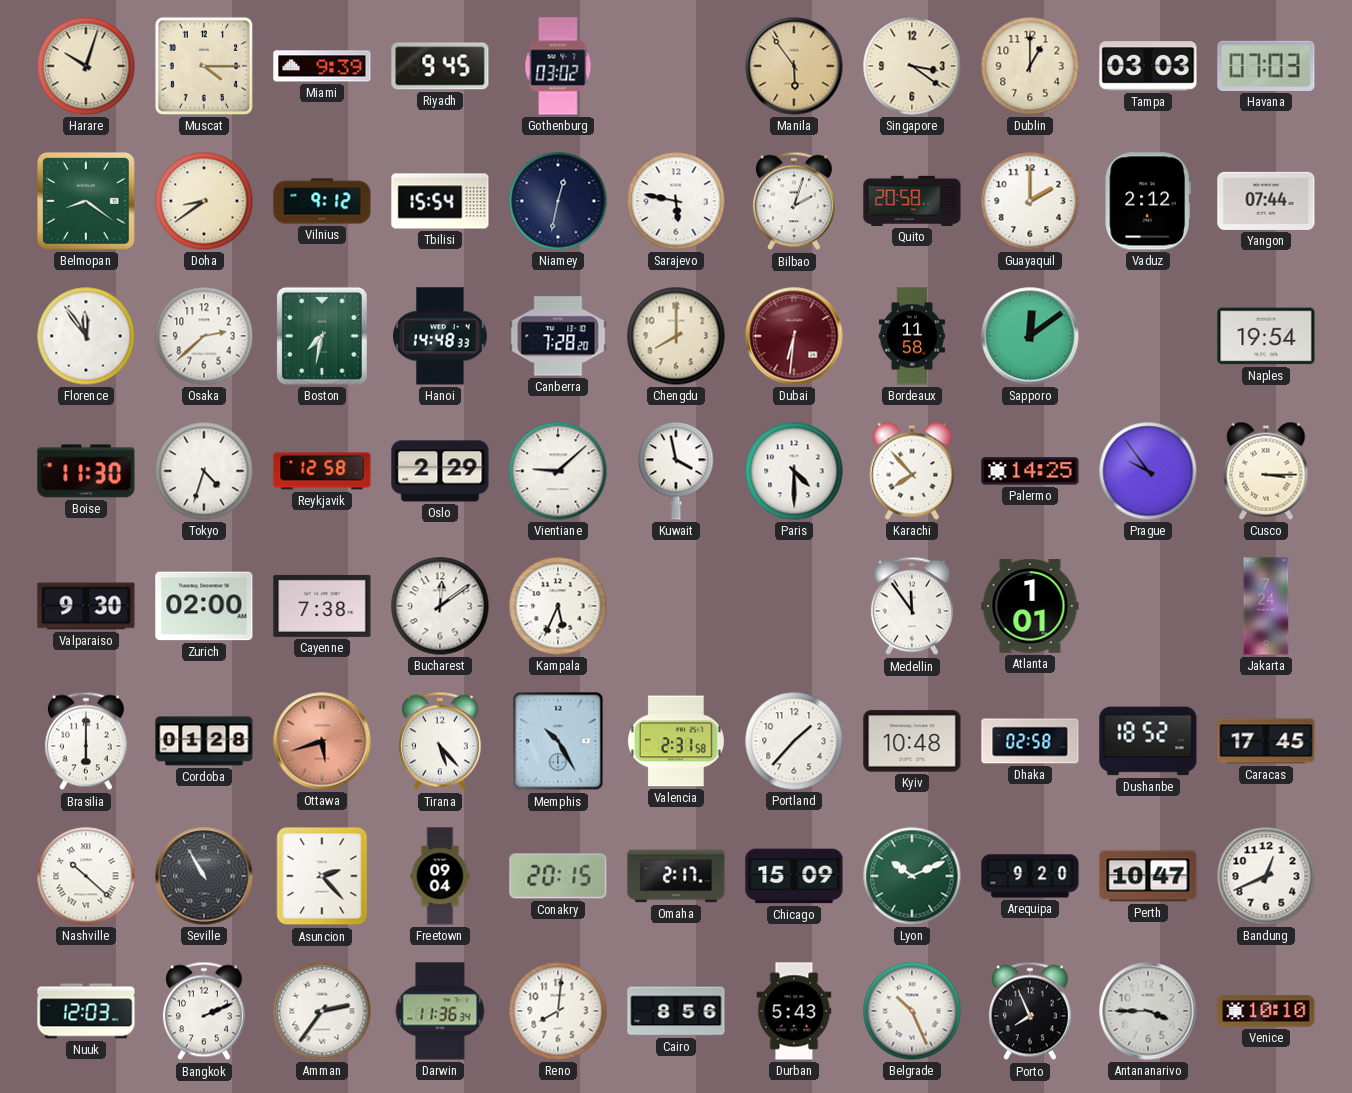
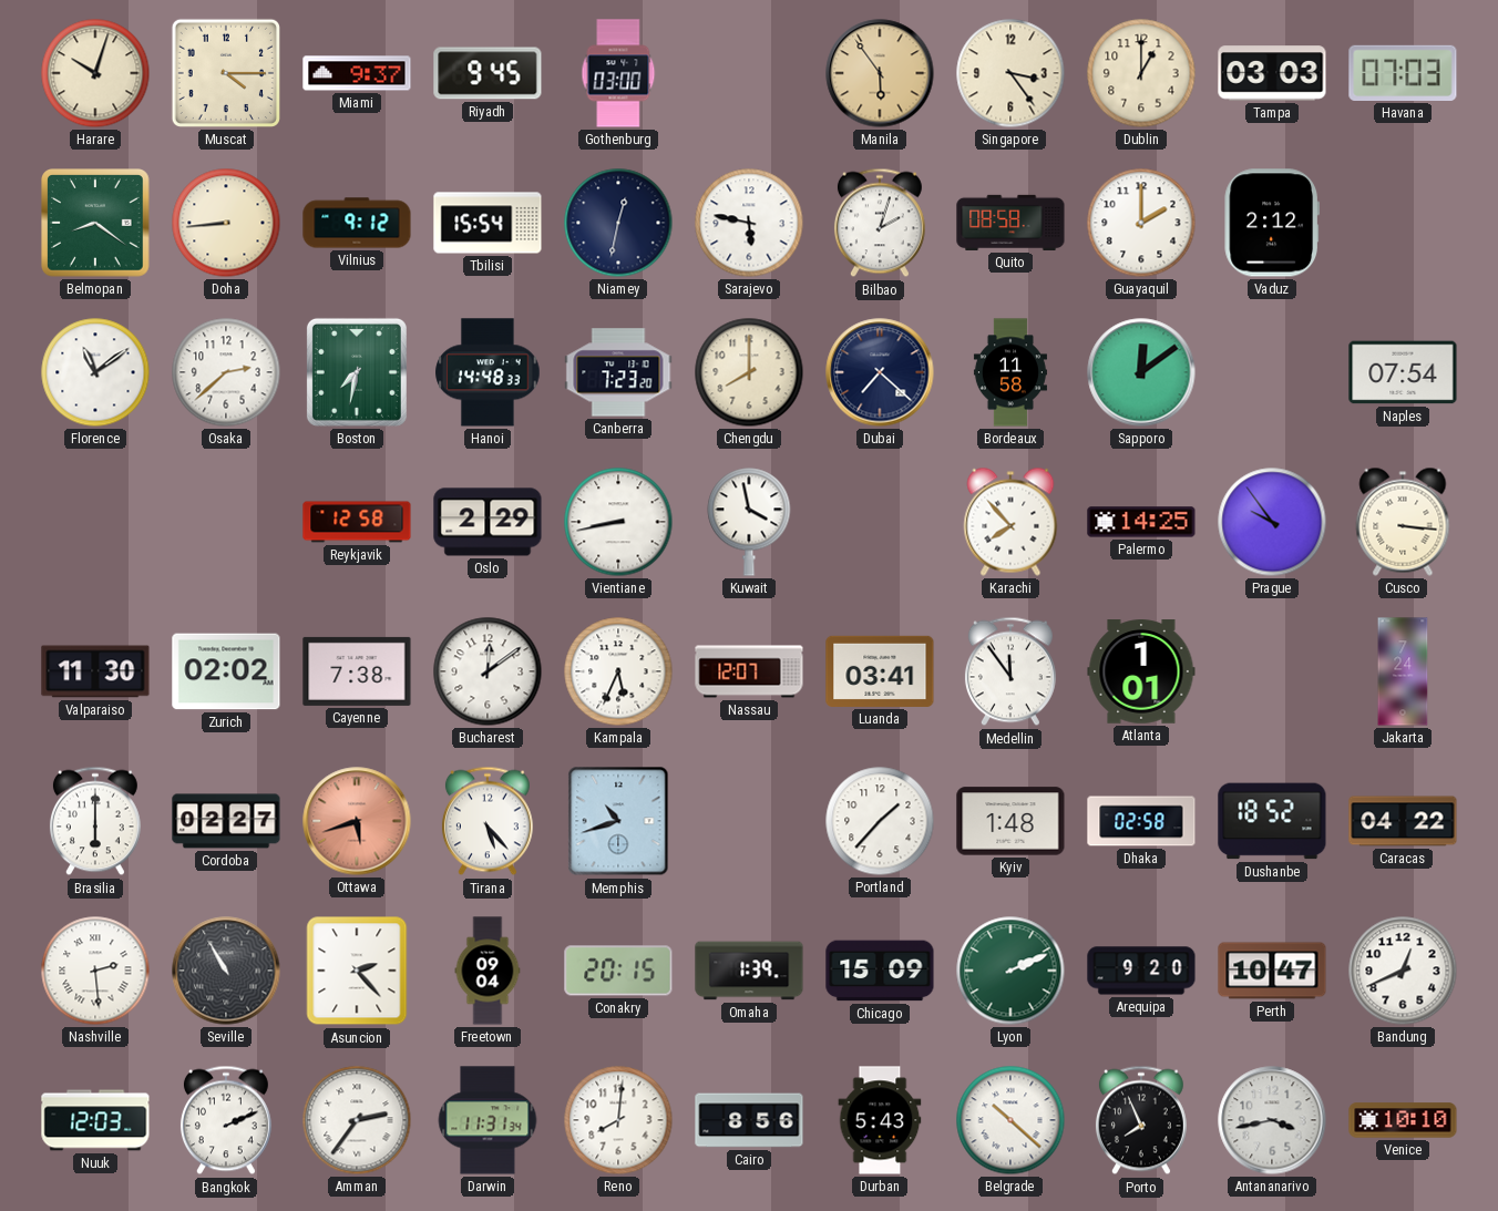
Miami: 9:39 -> 9:37
Gothenburg: 03:02 -> 03:00
Singapore: 3:21 -> 3:24
Doha: 8:39 -> 8:44
Quito: 20:58 -> 08:58
Yangon: 07:44 -> none
Florence: 11:54 -> 11:09
Canberra: 7:28 -> 7:23
Dubai: 6:31 -> 7:22
Dubai dial: burgundy -> navy
Naples: 19:54 -> 07:54
Boise: 11:30 -> none
Tokyo: 4:33 -> none
Vientiane: 9:08 -> 8:43
Paris: 4:30 -> none
Cusco: 3:15 -> 3:16
Valparaiso: 9:30 -> 11:30
Zurich: 02:00 -> 02:02
Nassau: none -> 12:07
Luanda: none -> 03:41
Cordoba: 01:28 -> 02:27
Memphis: 10:25 -> 10:42
Valencia: 2:31 -> none
Kyiv: 10:48 -> 1:48
Caracas: 17:45 -> 04:22
Nashville: 10:22 -> 2:29
Omaha: 2:17 -> 1:39
Lyon: 10:11 -> 2:11
Darwin: 11:36 -> 11:31
Belgrade: 10:26 -> 10:22
Antananarivo: 3:45 -> 3:43
